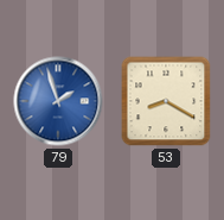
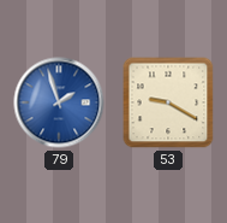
53: 8:20 -> 9:20
